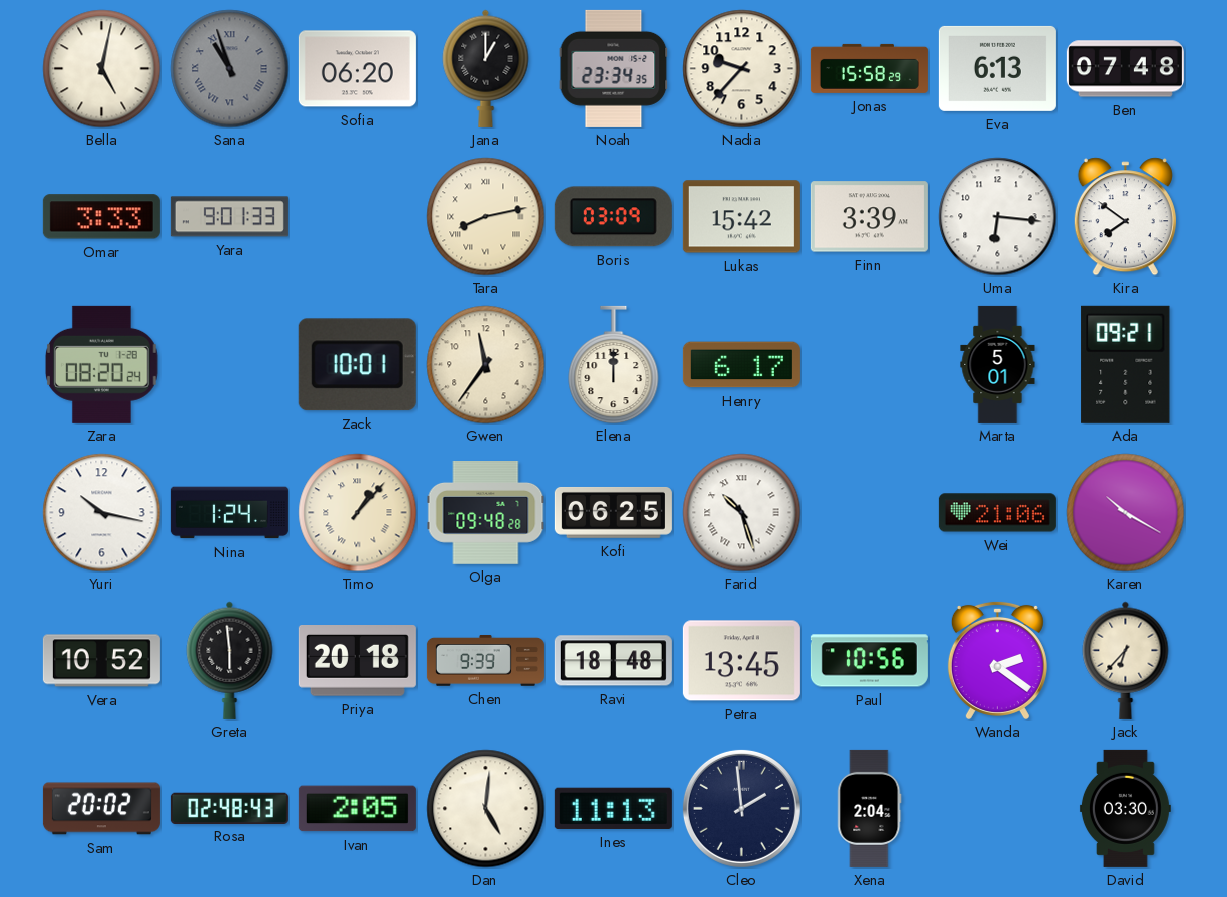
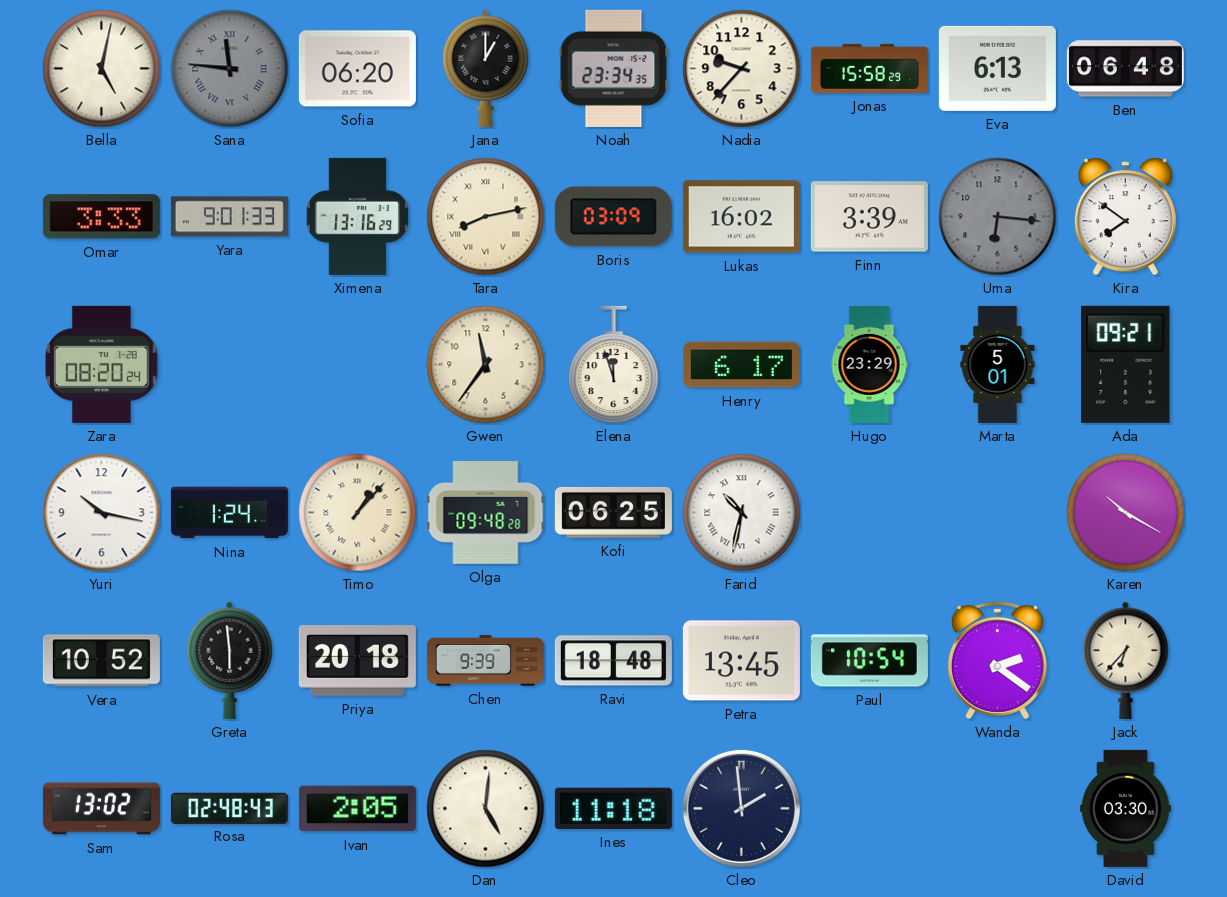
Sana: 10:57 -> 11:46
Ben: 07:48 -> 06:48
Ximena: none -> 13:16
Lukas: 15:42 -> 16:02
Uma dial: white -> grey
Zack: 10:01 -> none
Elena: 12:00 -> 11:57
Hugo: none -> 23:29
Farid: 10:27 -> 10:32
Wei: 21:06 -> none
Paul: 10:56 -> 10:54
Sam: 20:02 -> 13:02
Ines: 11:13 -> 11:18
Xena: 2:04 -> none
